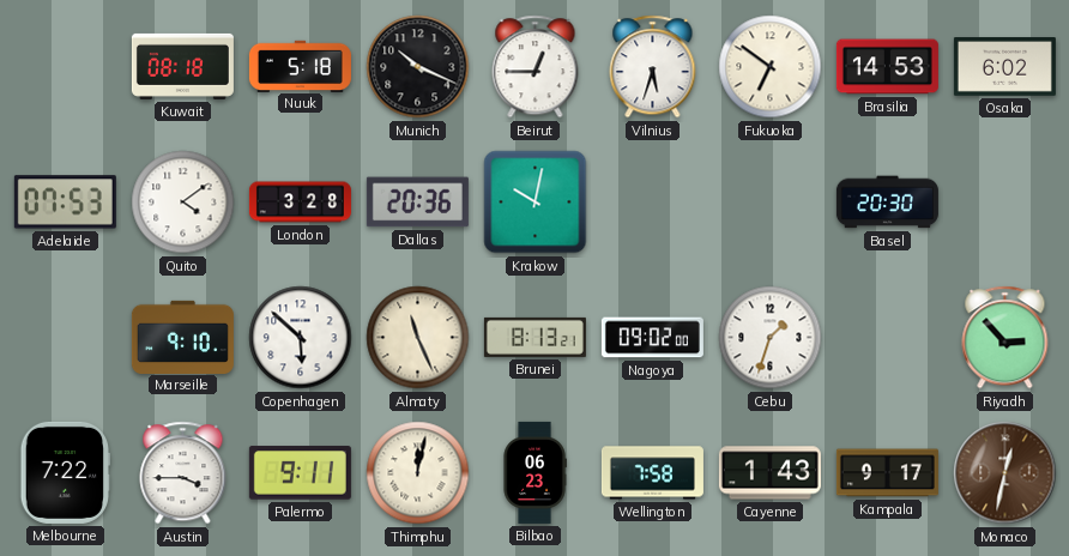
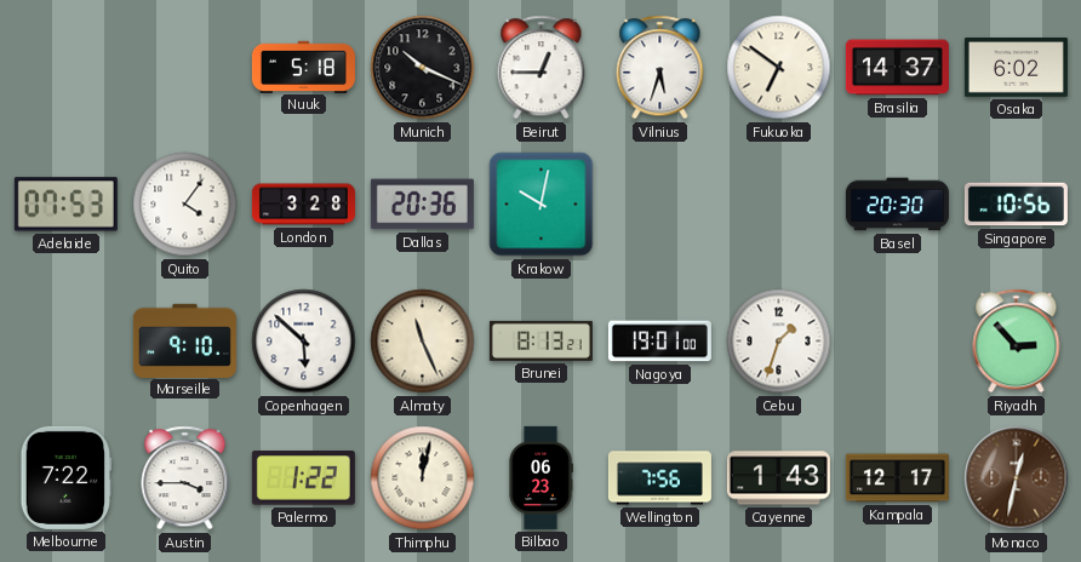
Kuwait: 08:18 -> none
Brasilia: 14:53 -> 14:37
Quito: 4:09 -> 4:06
Singapore: none -> 10:56
Nagoya: 09:02 -> 19:01
Palermo: 9:11 -> 1:22
Wellington: 7:58 -> 7:56
Kampala: 9:17 -> 12:17
